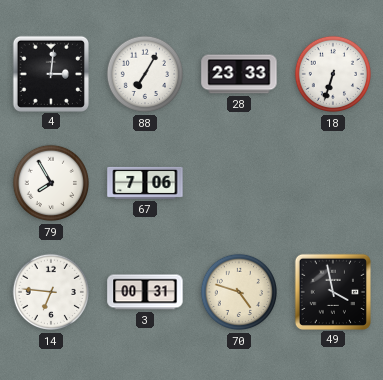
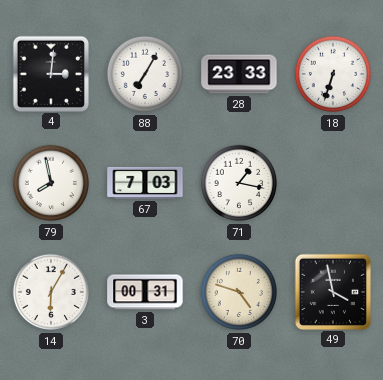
79: 7:55 -> 7:58
67: 7:06 -> 7:03
71: none -> 1:17
14: 6:46 -> 6:05
